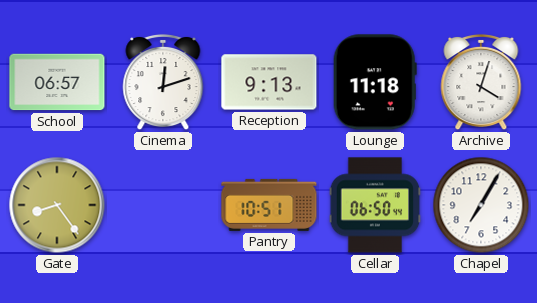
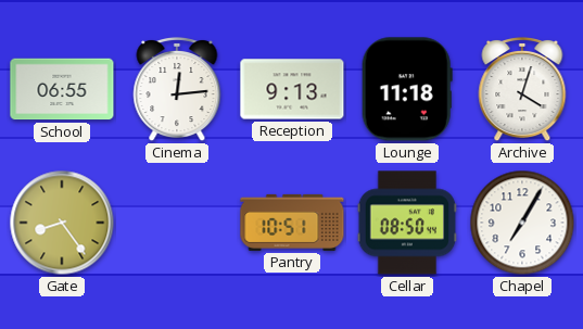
School: 06:57 -> 06:55
Cinema: 12:12 -> 12:14
Cellar: 06:50 -> 08:50
